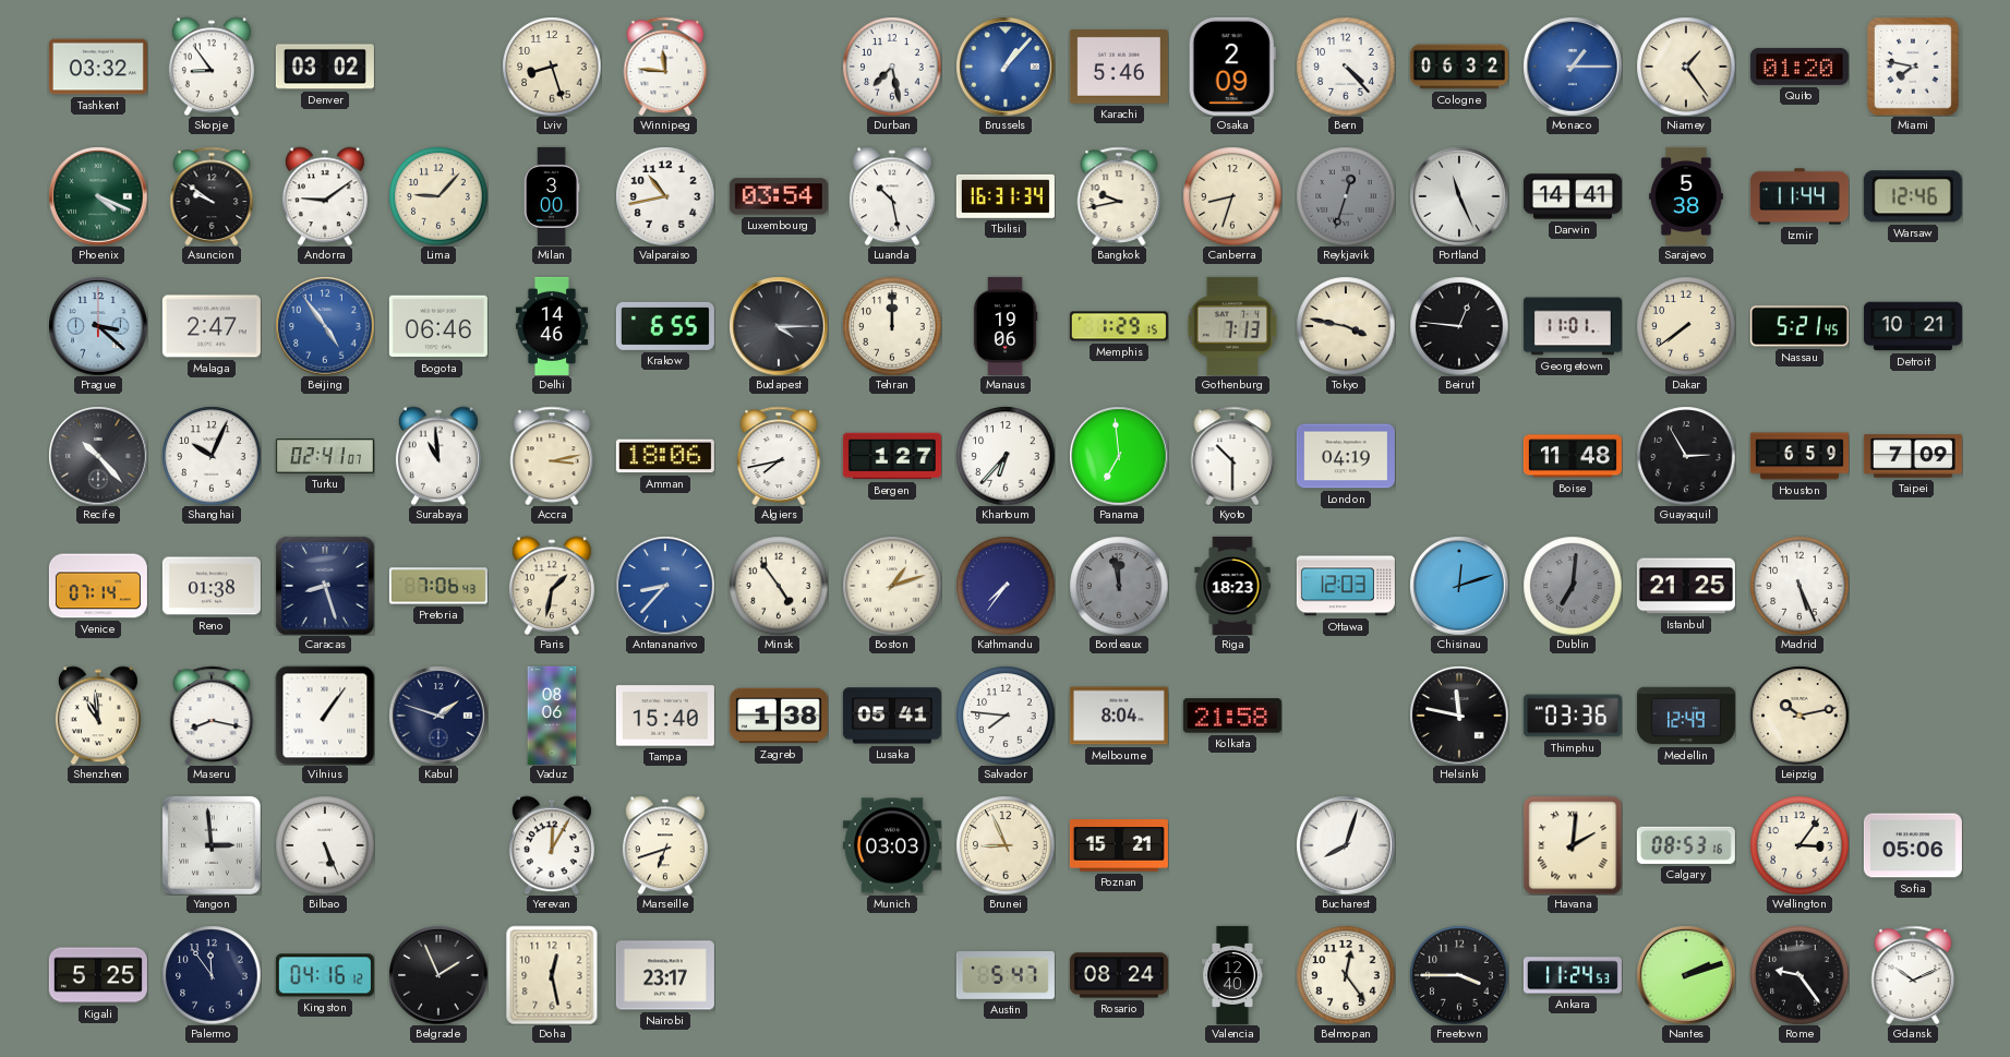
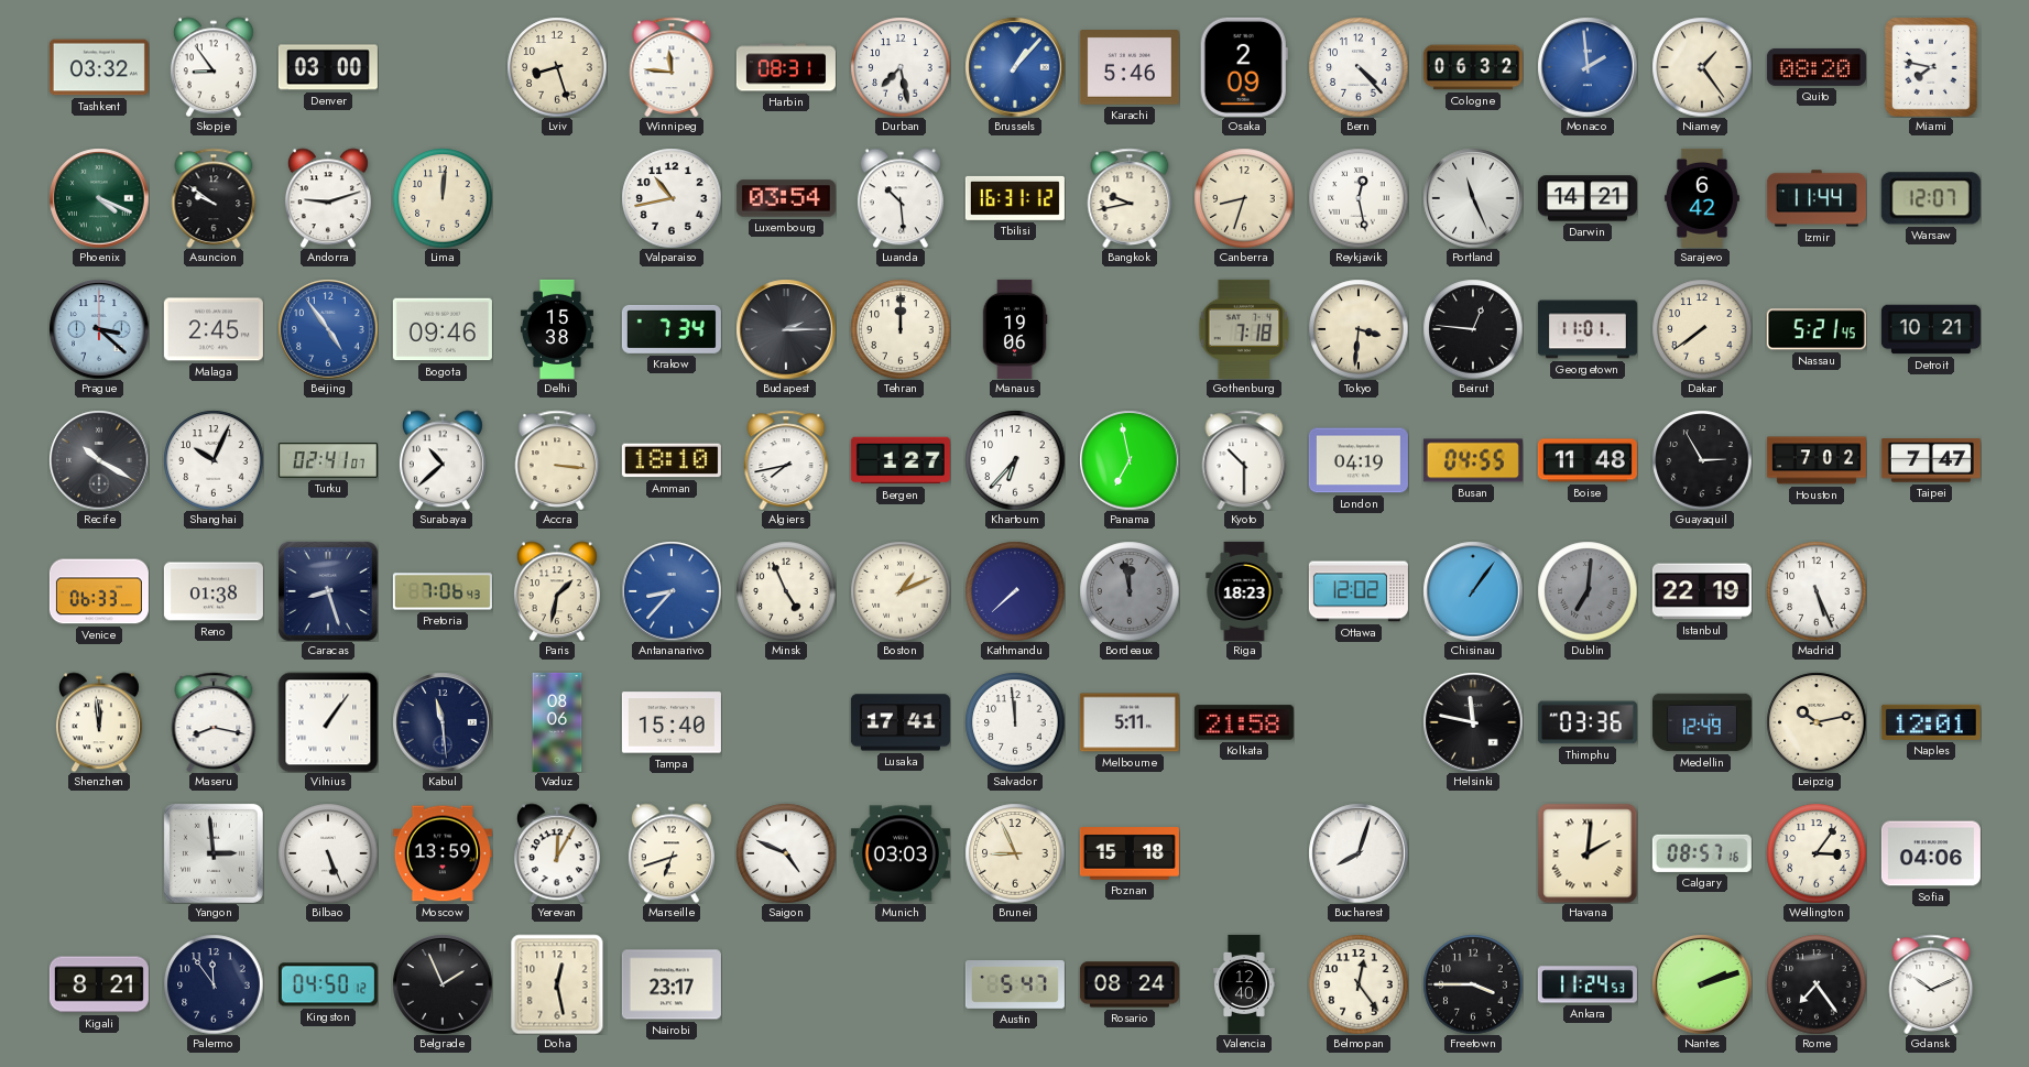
Denver: 03:02 -> 03:00
Harbin: none -> 08:31
Monaco: 1:15 -> 1:59
Quito: 01:20 -> 08:20
Andorra: 9:09 -> 9:12
Lima: 9:07 -> 12:01
Milan: 3:00 -> none
Luanda: 10:28 -> 10:29
Tbilisi: 16:31:34 -> 16:31:12
Reykjavik: 12:33 -> 12:28
Reykjavik dial: grey -> white
Darwin: 14:41 -> 14:21
Sarajevo: 5:38 -> 6:42
Warsaw: 12:46 -> 12:07
Malaga: 2:47 -> 2:45
Bogota: 06:46 -> 09:46
Delhi: 14:46 -> 15:38
Krakow: 6:55 -> 7:34
Budapest: 4:15 -> 2:15
Memphis: 1:29 -> none
Gothenburg: 7:13 -> 7:18
Tokyo: 3:47 -> 3:31
Recife: 10:23 -> 10:20
Surabaya: 10:59 -> 10:38
Accra: 3:13 -> 3:16
Amman: 18:06 -> 18:10
Panama: 6:59 -> 6:58
Busan: none -> 04:55
Houston: 6:59 -> 7:02
Taipei: 7:09 -> 7:47
Venice: 07:14 -> 06:33
Minsk: 4:54 -> 4:56
Boston: 1:12 -> 1:11
Kathmandu: 7:36 -> 7:38
Ottawa: 12:03 -> 12:02
Chisinau: 12:12 -> 1:06
Istanbul: 21:25 -> 22:19
Shenzhen: 10:59 -> 11:59
Kabul: 1:48 -> 11:29
Zagreb: 1:38 -> none
Lusaka: 05:41 -> 17:41
Salvador: 7:46 -> 11:59
Melbourne: 8:04 -> 5:11
Naples: none -> 12:01
Moscow: none -> 13:59
Saigon: none -> 4:49
Poznan: 15:21 -> 15:18
Calgary: 08:53 -> 08:57
Sofia: 05:06 -> 04:06
Kigali: 5:25 -> 8:21
Kingston: 04:16 -> 04:50
Rome: 9:24 -> 7:24
